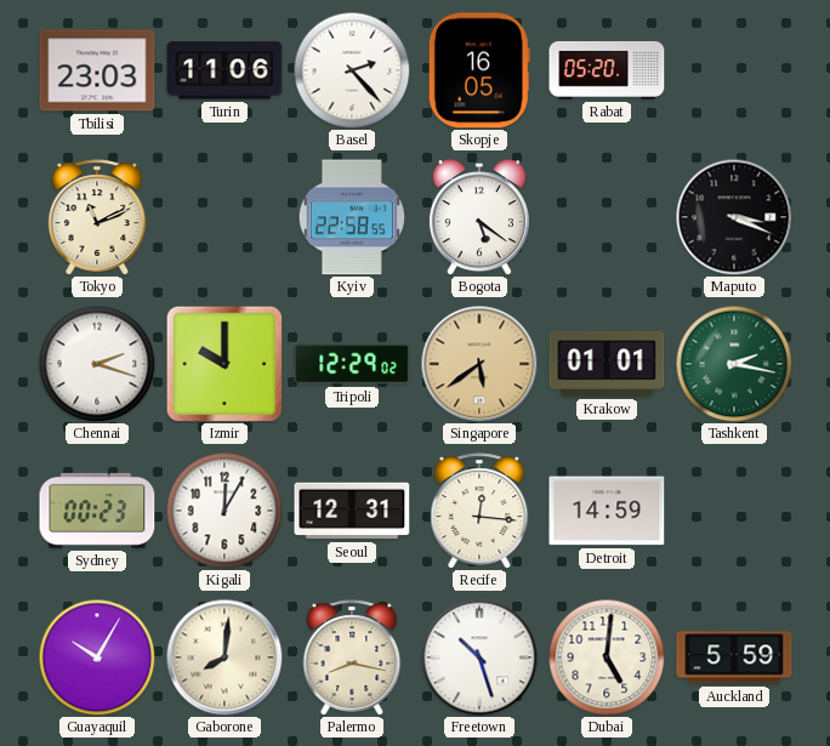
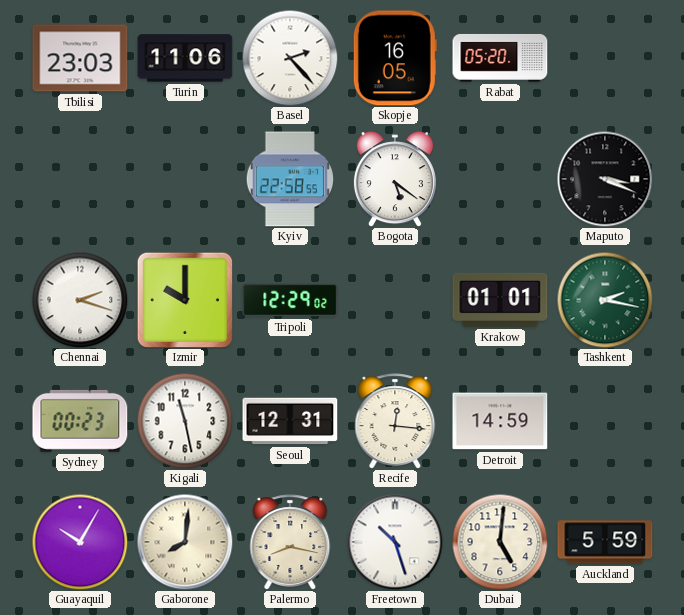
Tokyo: 11:11 -> none
Singapore: 5:39 -> none
Kigali: 12:05 -> 11:28
